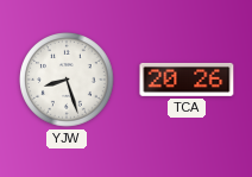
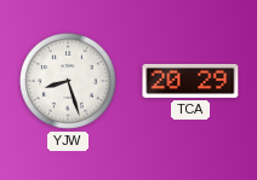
TCA: 20:26 -> 20:29
